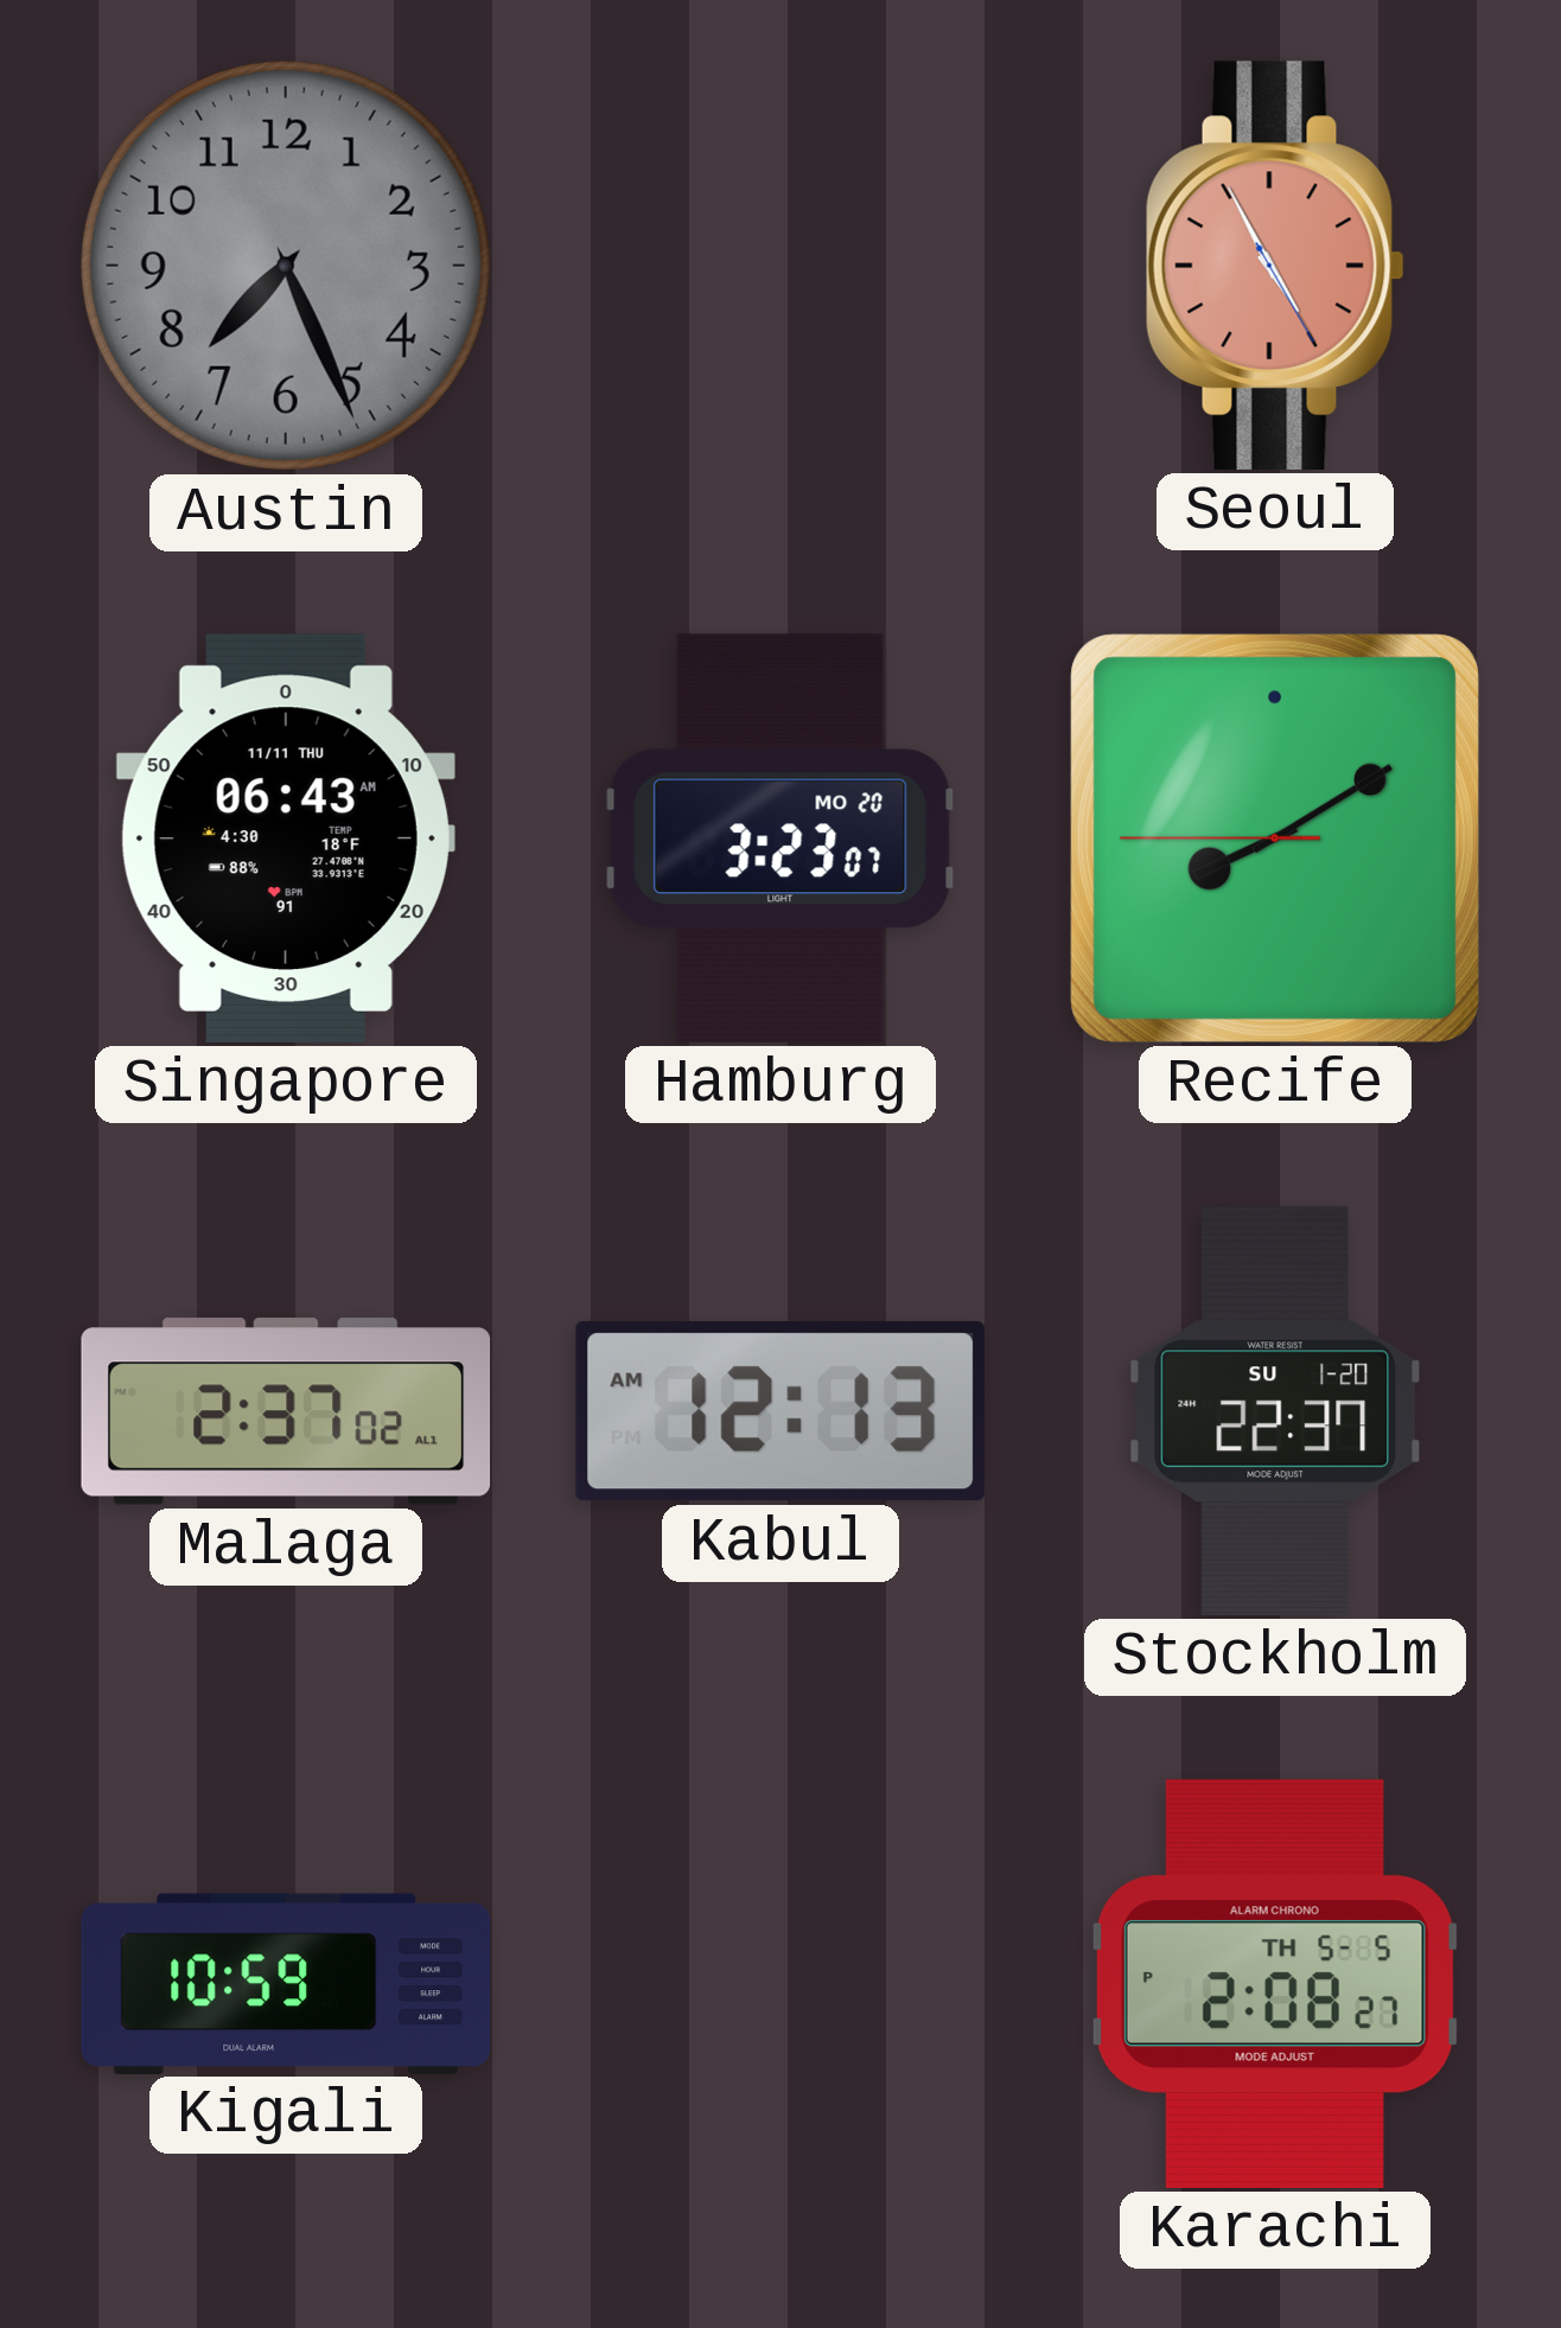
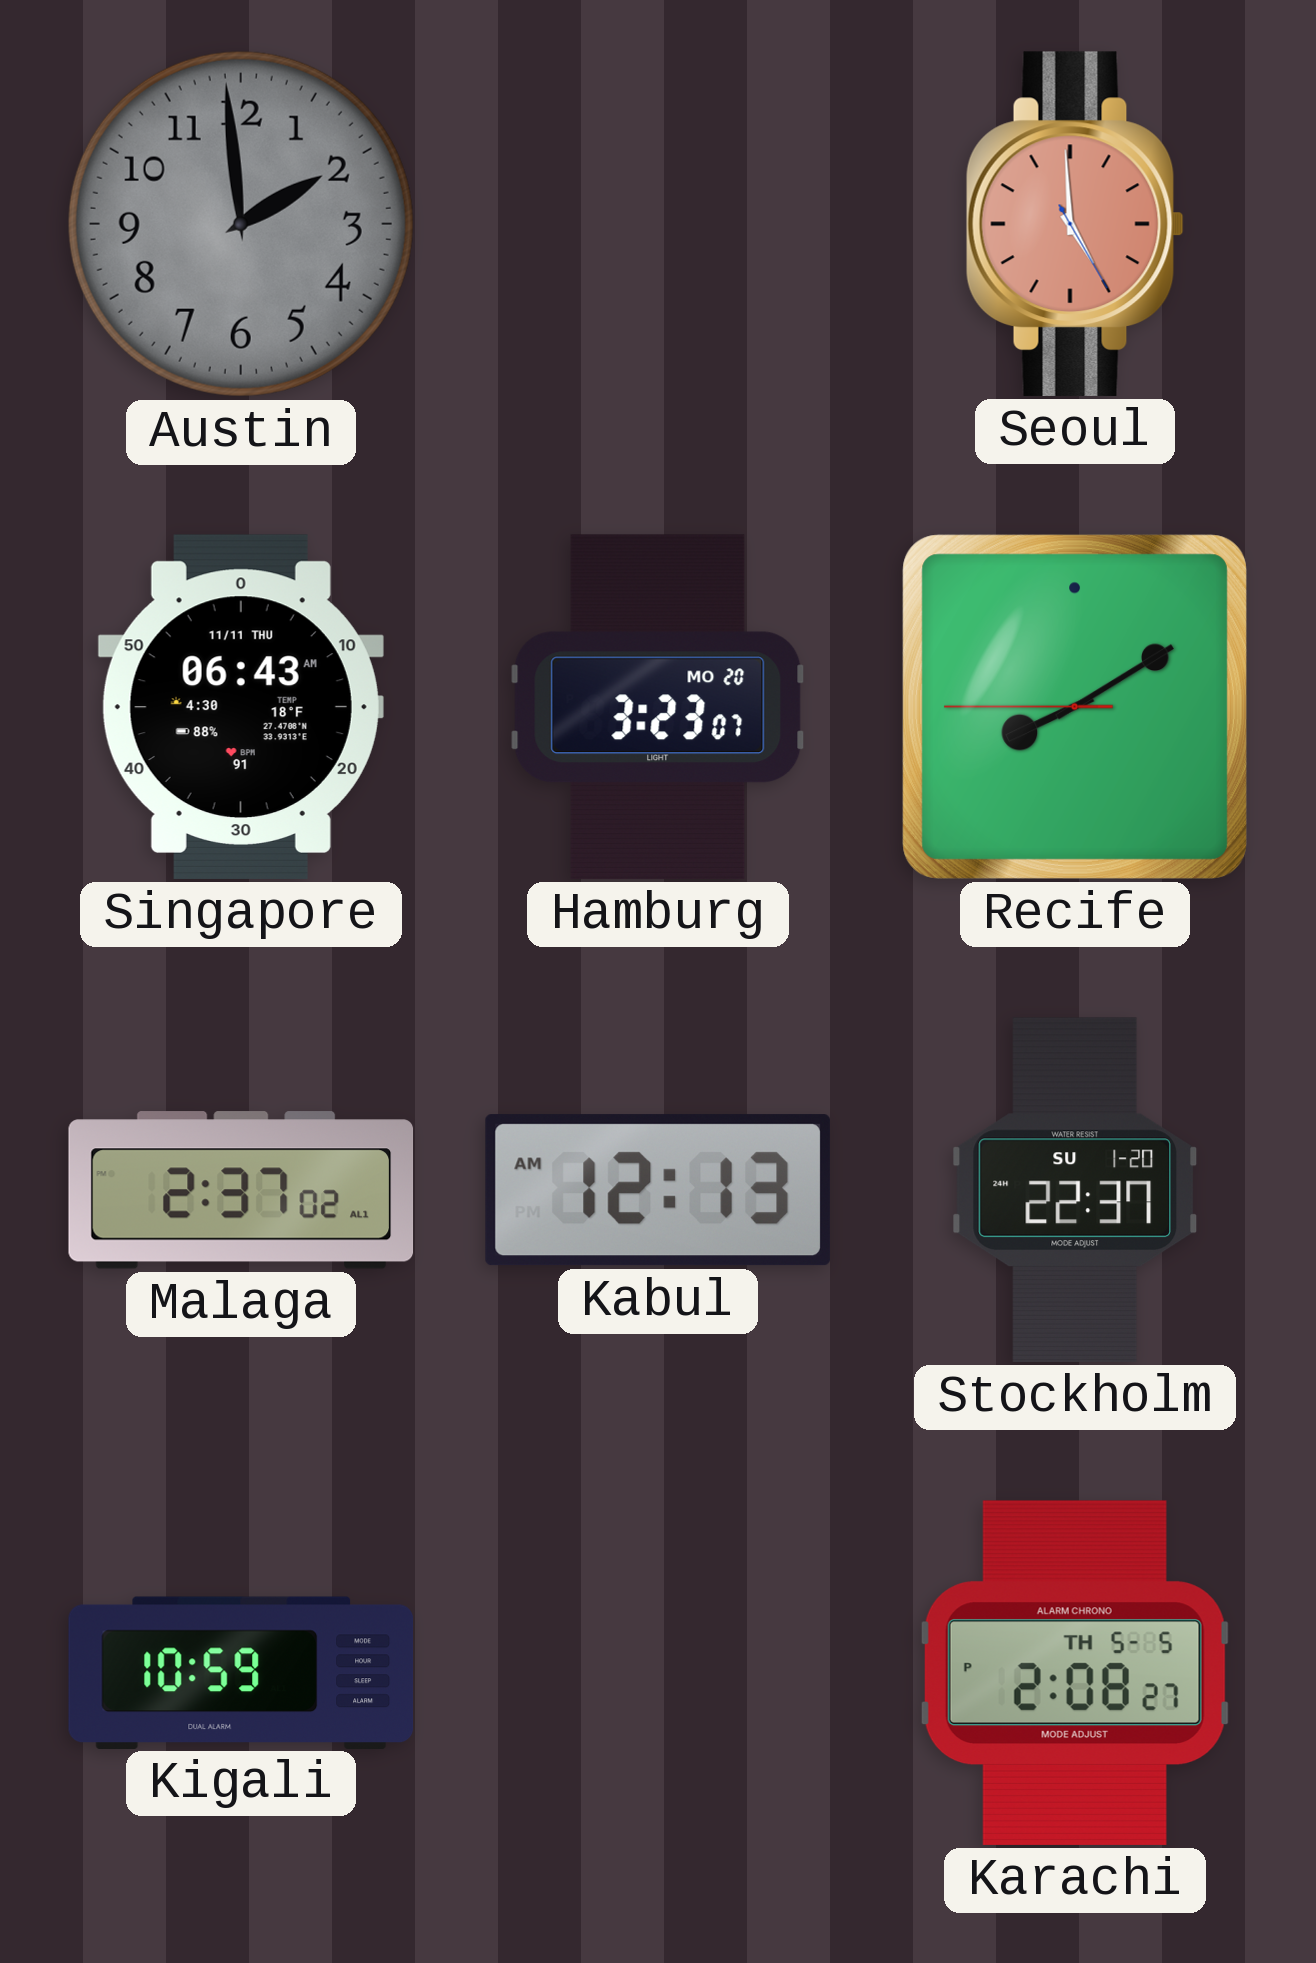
Austin: 7:26 -> 1:59
Seoul: 4:55 -> 4:59
